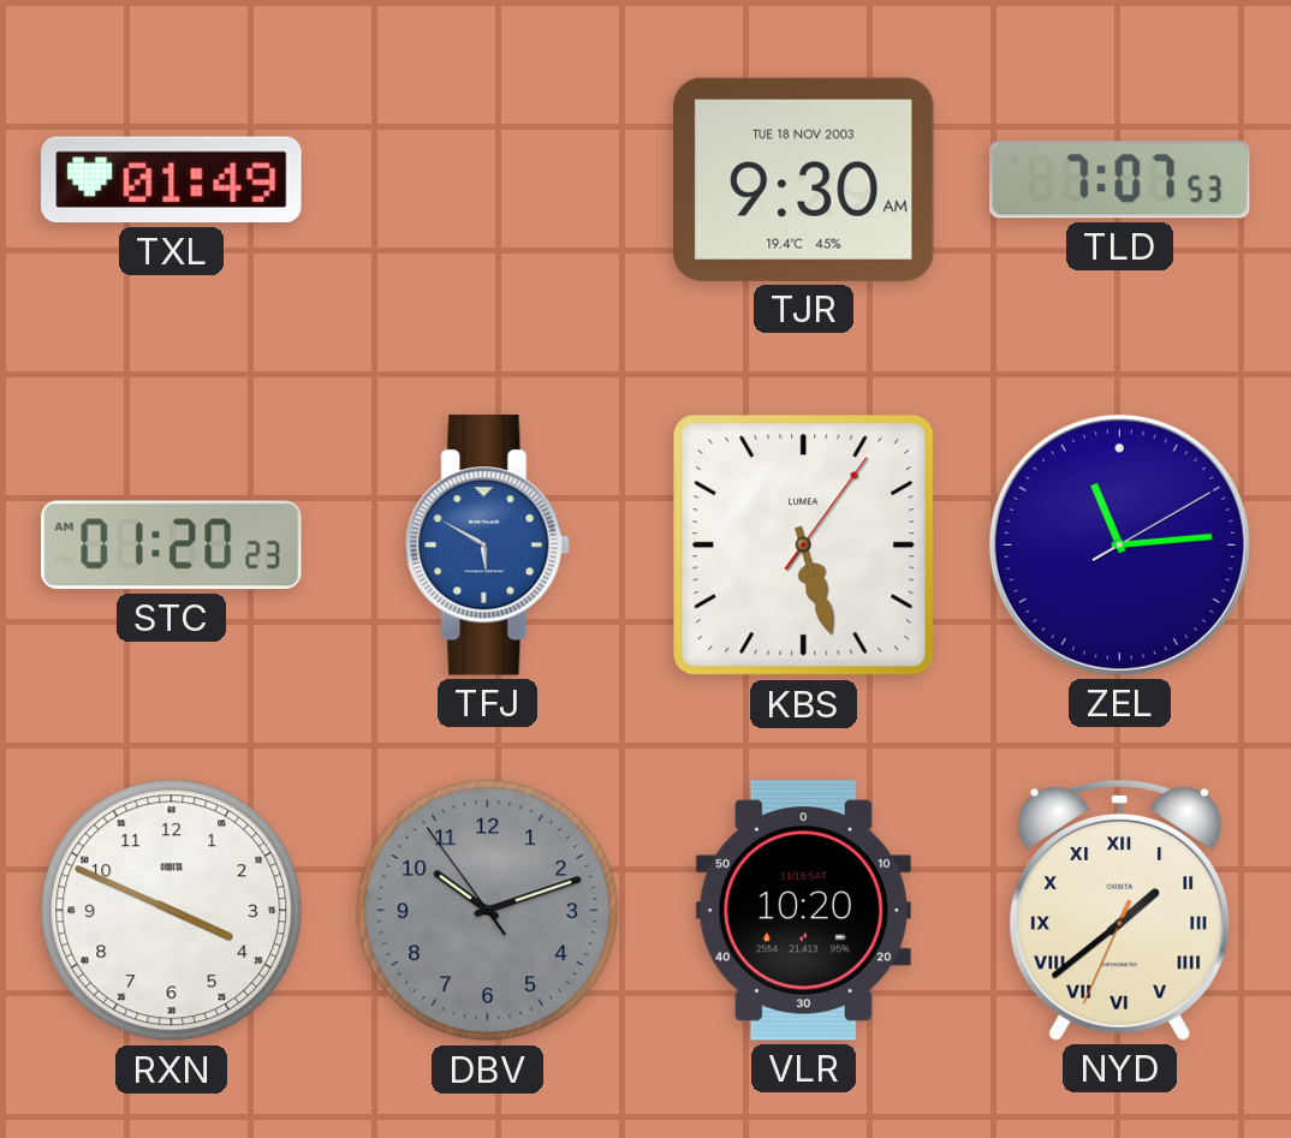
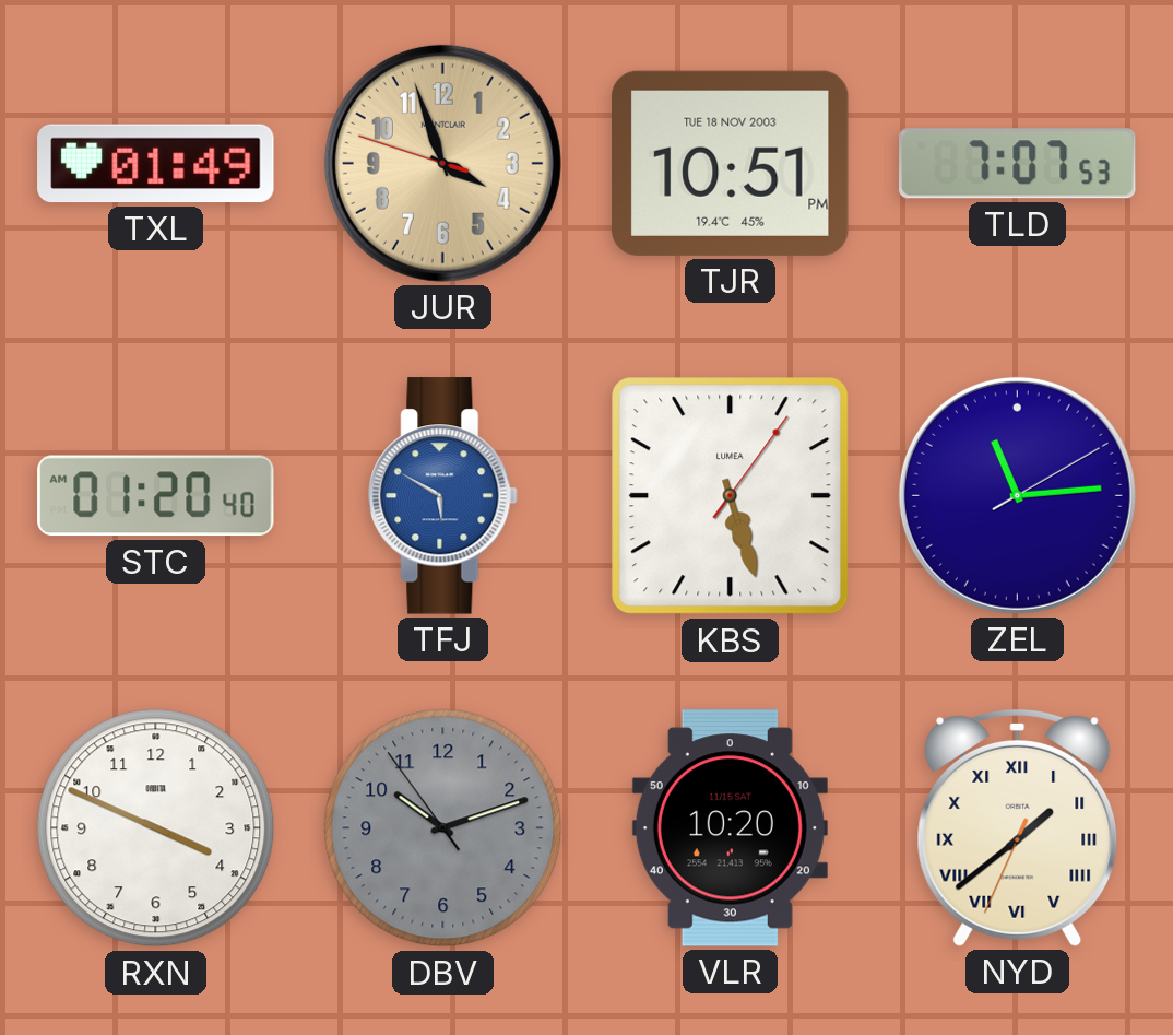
JUR: none -> 3:56
TJR: 9:30 -> 10:51
STC: 01:20:23 AM -> 01:20:40 AM
